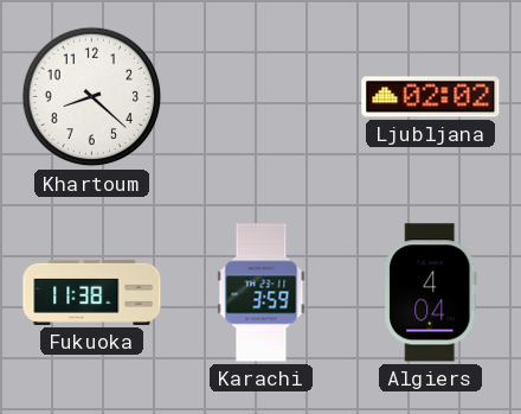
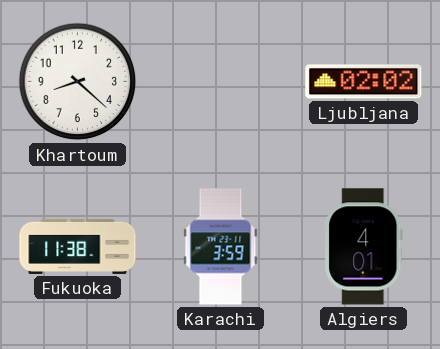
Algiers: 4:04 -> 4:01
